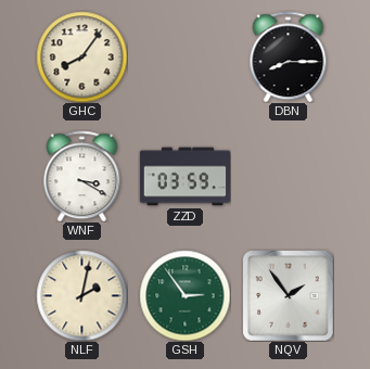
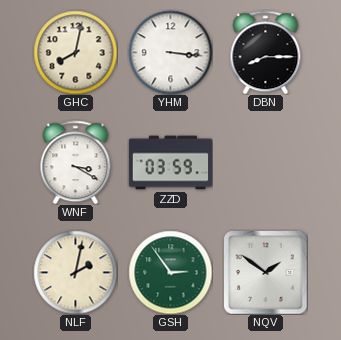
GHC: 8:06 -> 8:02
YHM: none -> 3:16
NQV: 1:54 -> 1:51
